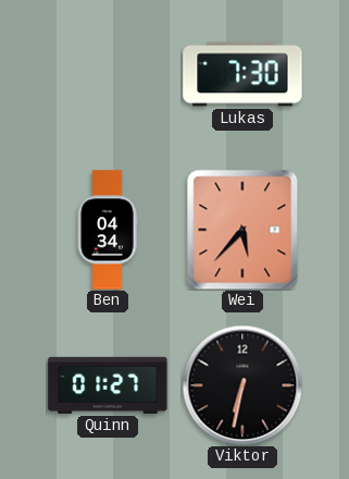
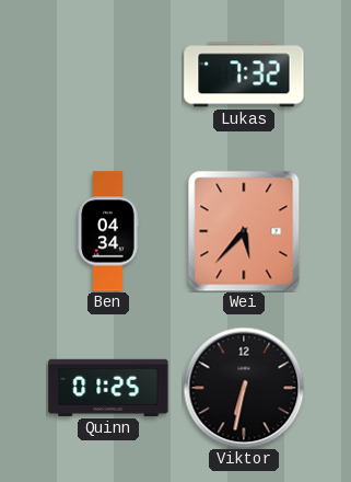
Lukas: 7:30 -> 7:32
Quinn: 01:27 -> 01:25
